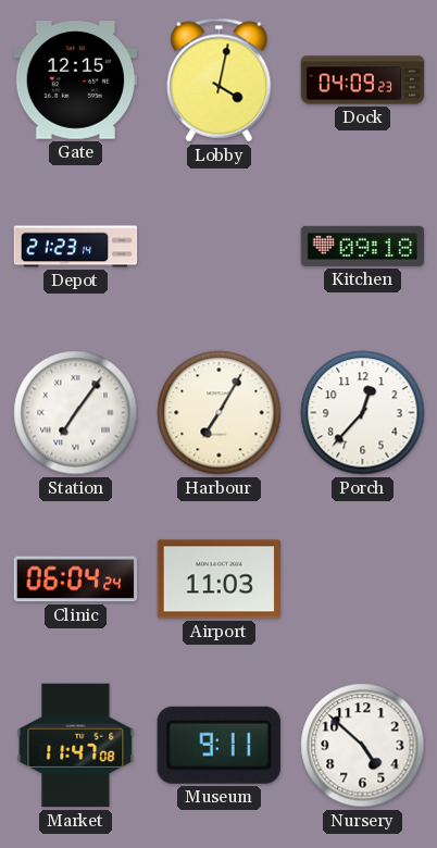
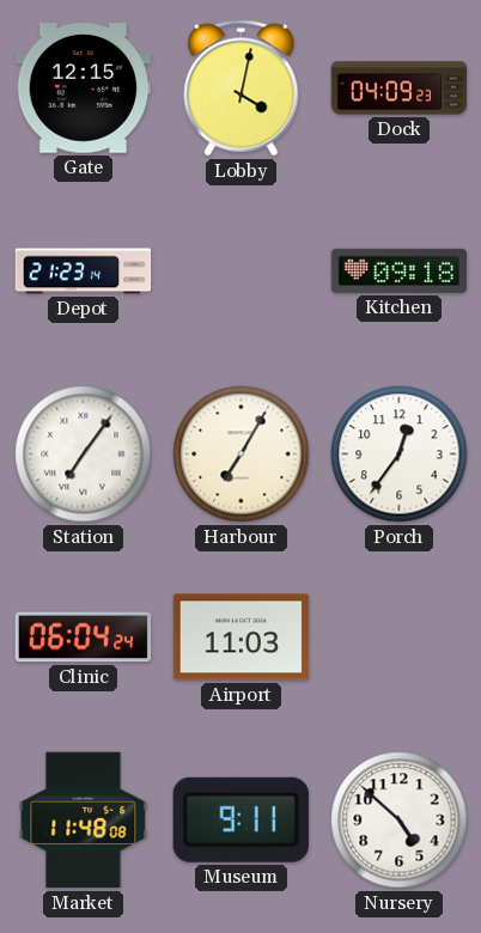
Porch: 12:37 -> 12:36
Market: 11:47 -> 11:48
